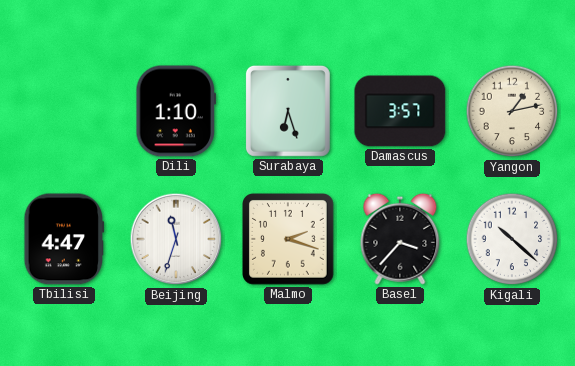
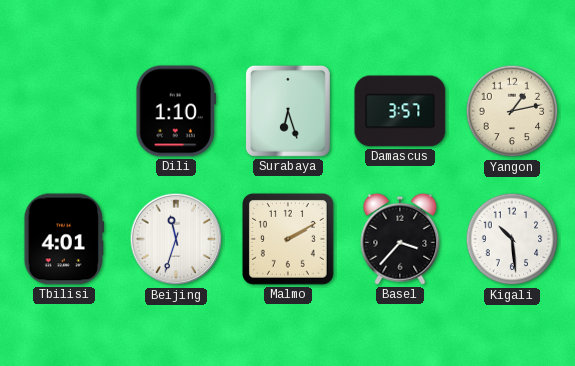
Tbilisi: 4:47 -> 4:01
Malmo: 2:18 -> 2:10
Kigali: 10:22 -> 10:29
